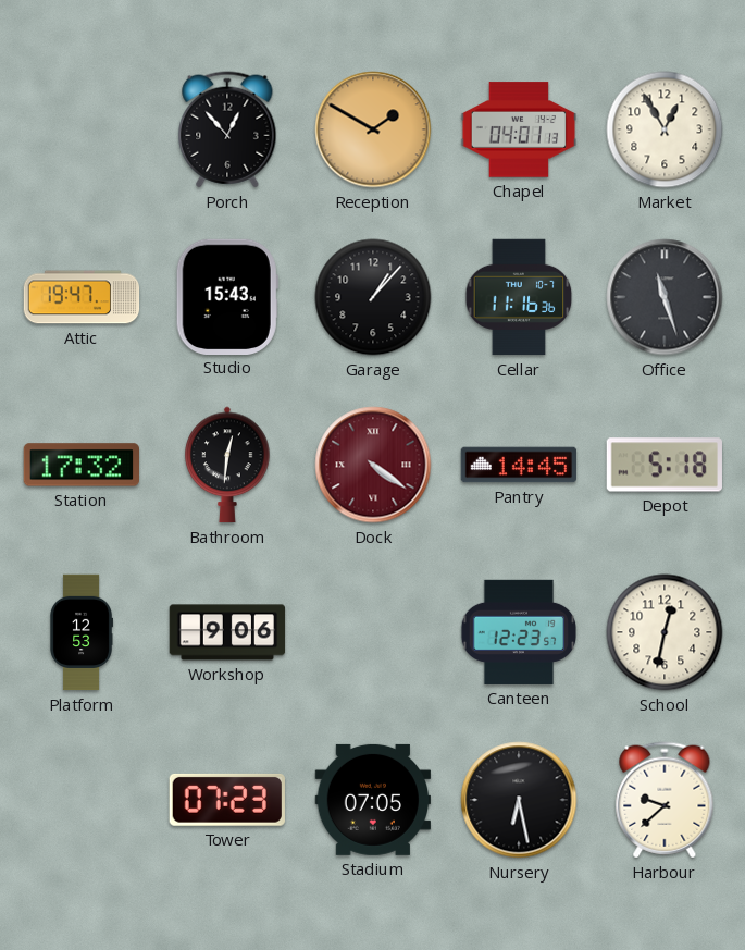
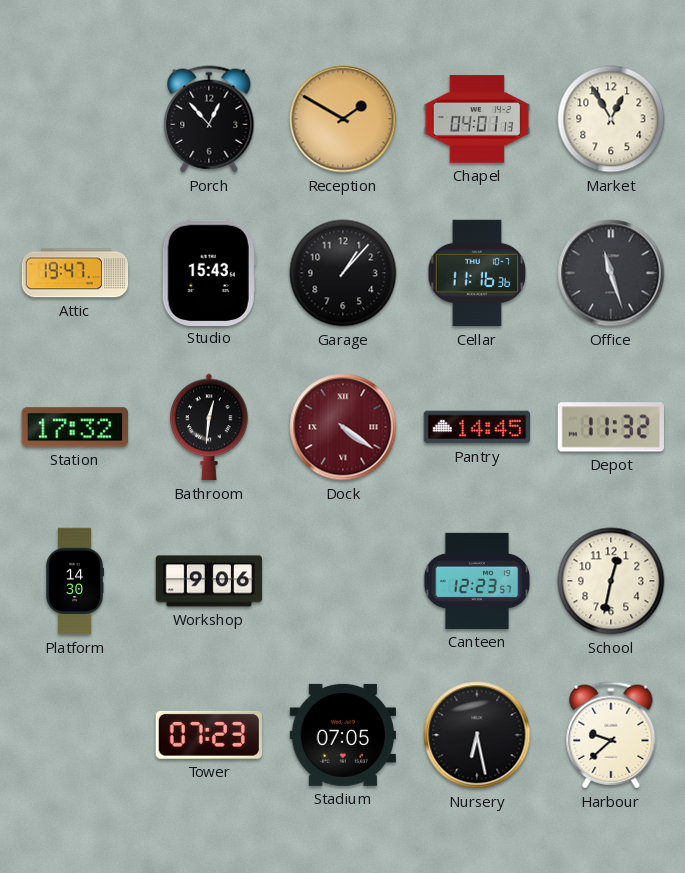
Depot: 5:18 -> 11:32
Platform: 12:53 -> 14:30
